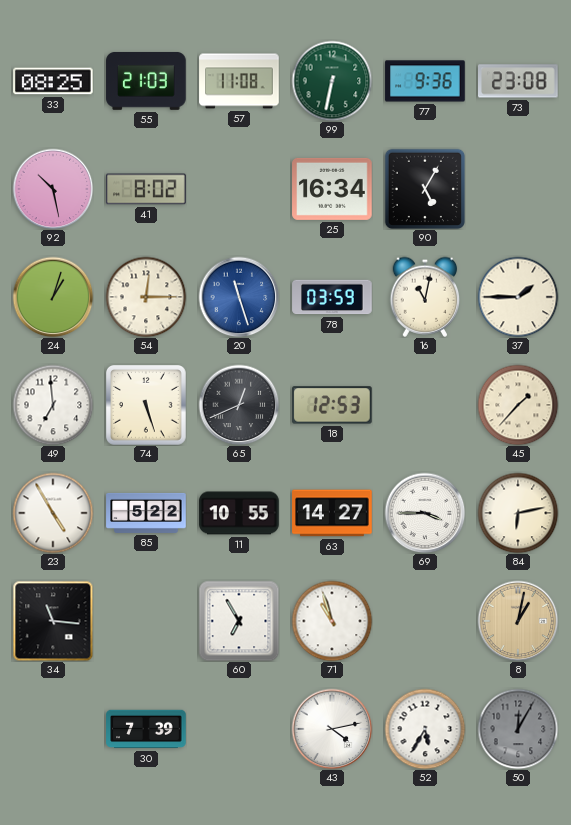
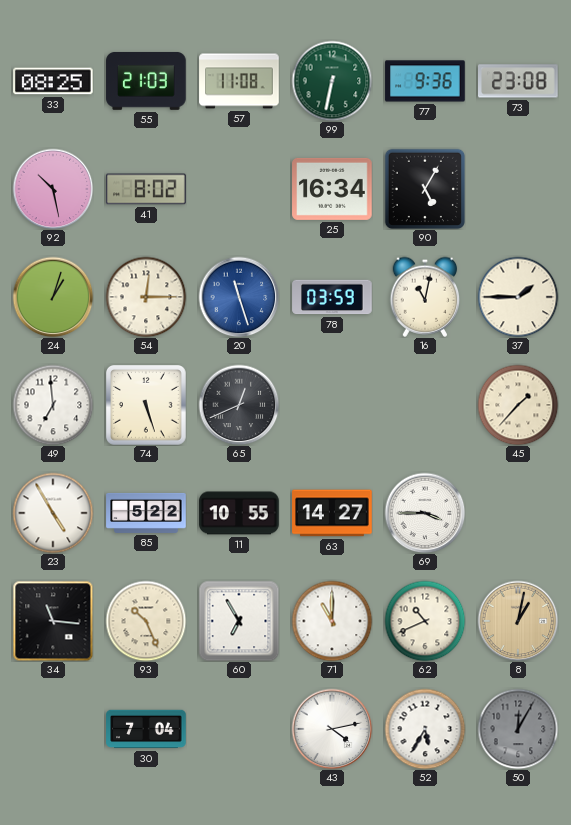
18: 12:53 -> none
84: 6:13 -> none
93: none -> 10:26
71: 10:57 -> 11:00
62: none -> 10:41
30: 7:39 -> 7:04
